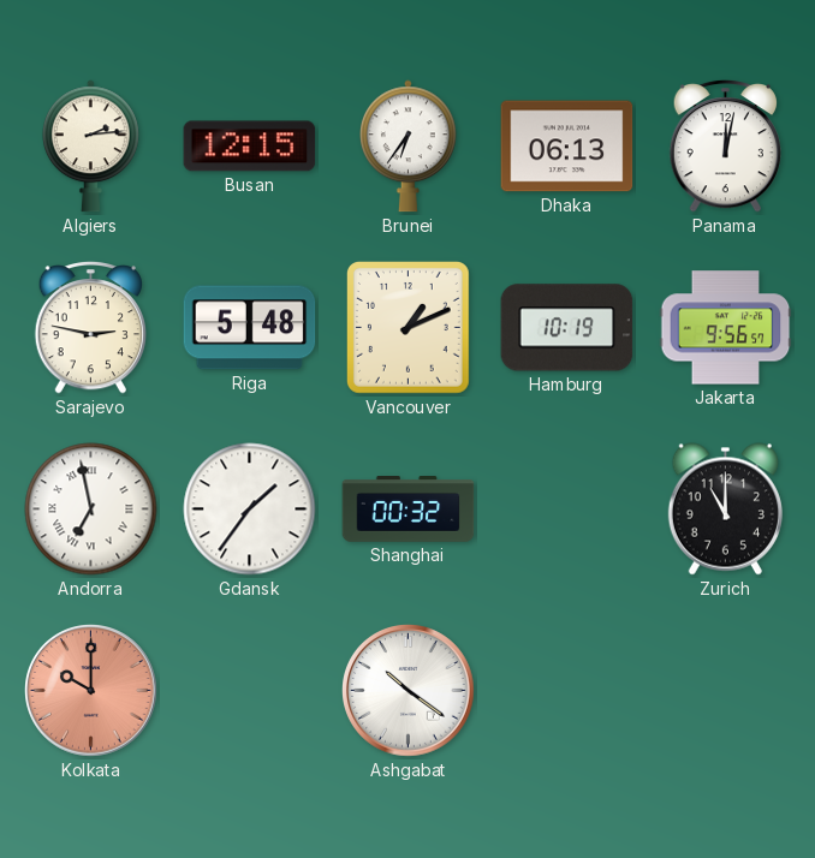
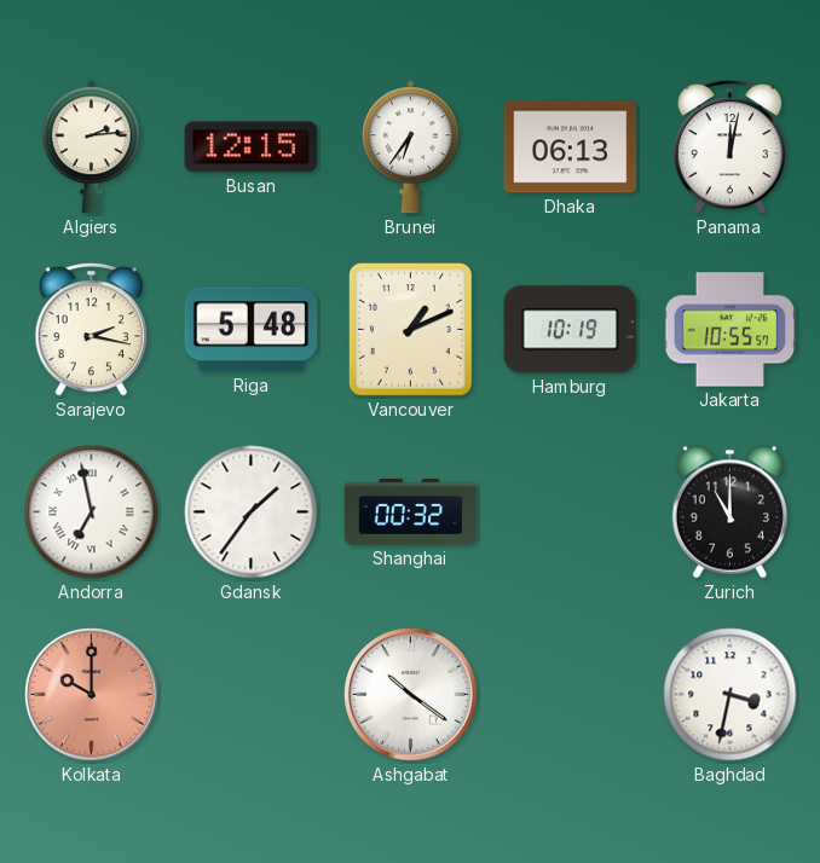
Sarajevo: 2:47 -> 2:17
Jakarta: 9:56 -> 10:55
Baghdad: none -> 3:32
